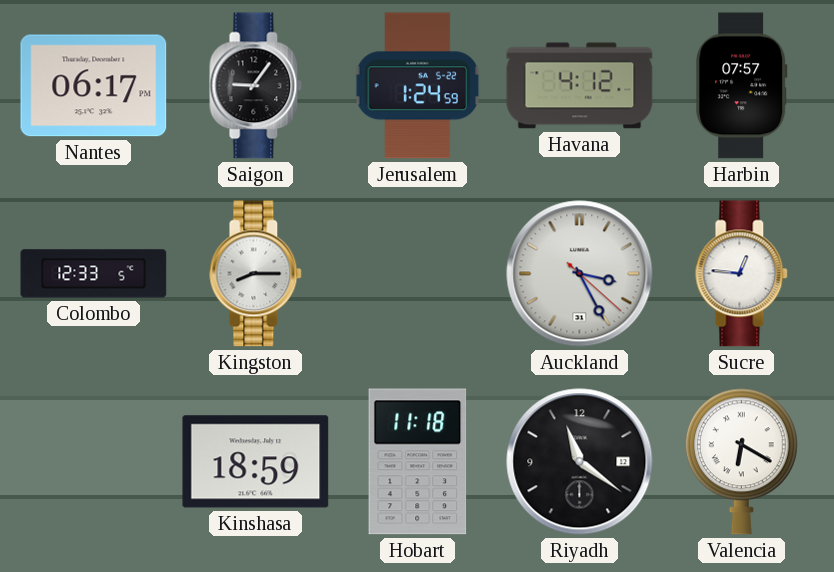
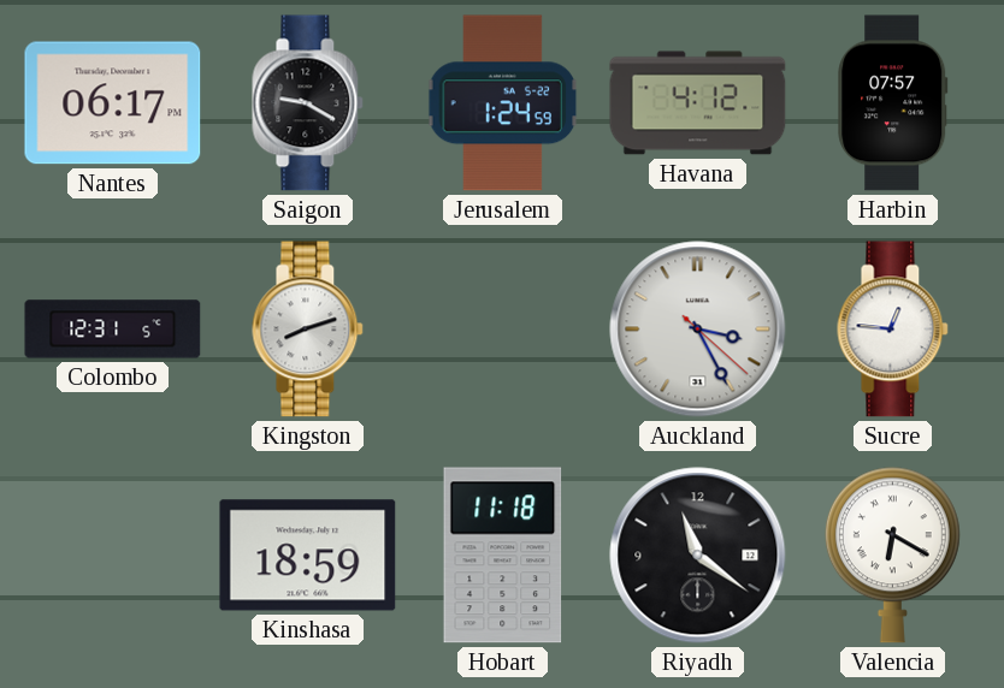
Saigon: 9:06 -> 9:20
Colombo: 12:33 -> 12:31
Kingston: 8:15 -> 8:12
